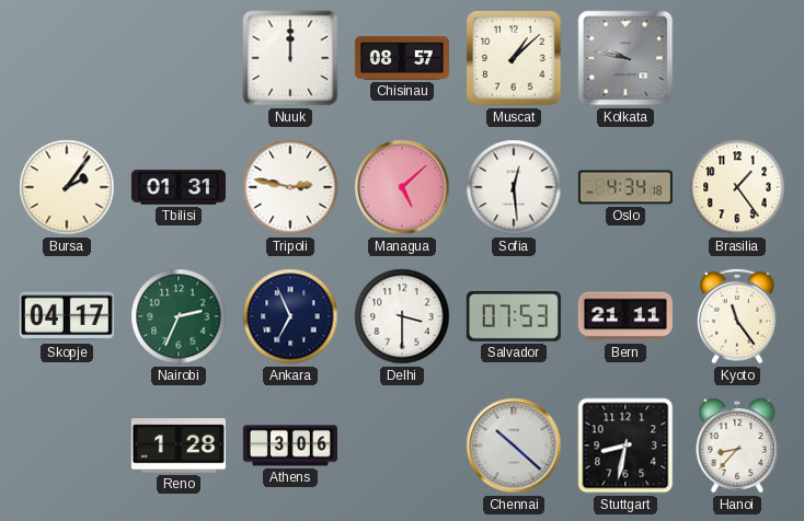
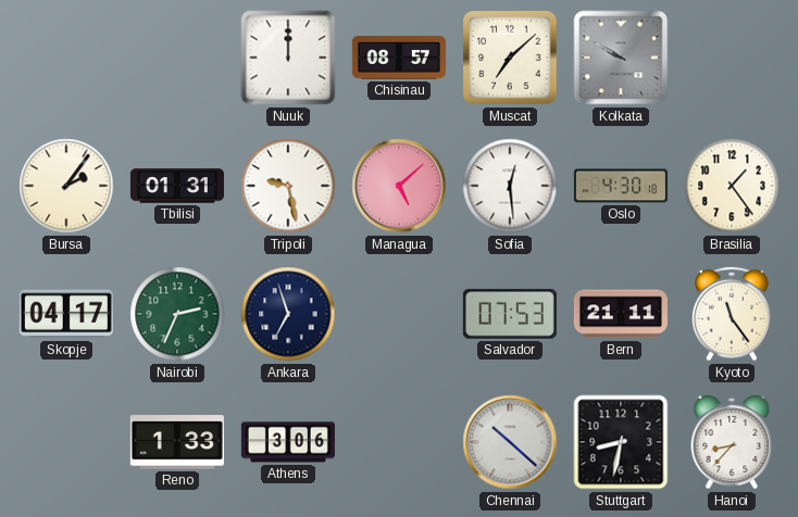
Muscat: 1:08 -> 7:08
Kolkata: 9:47 -> 9:50
Tripoli: 2:47 -> 9:28
Oslo: 4:34 -> 4:30
Ankara: 6:56 -> 6:57
Delhi: 3:30 -> none
Reno: 1:28 -> 1:33
